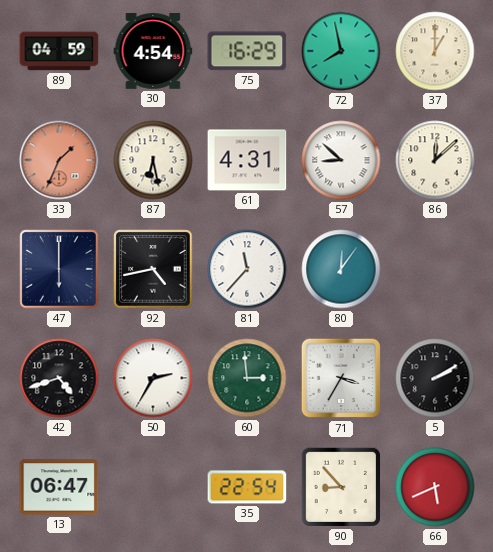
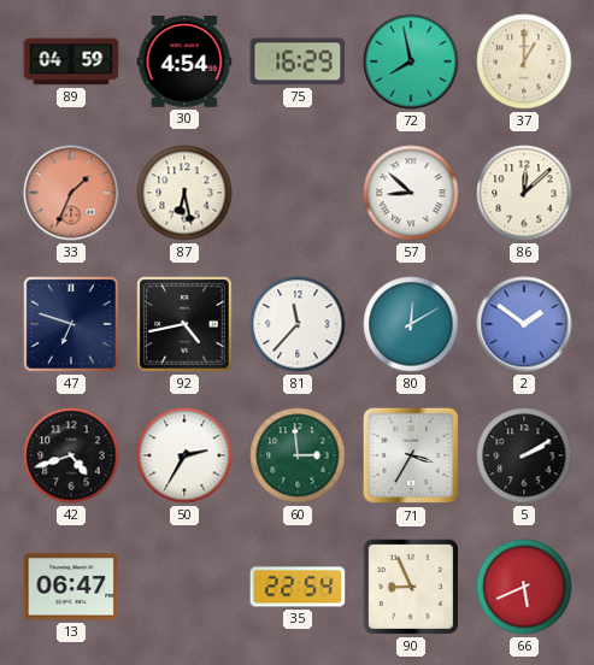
61: 4:31 -> none
47: 6:00 -> 6:48
80: 12:06 -> 12:10
2: none -> 1:51
90: 8:53 -> 8:56
